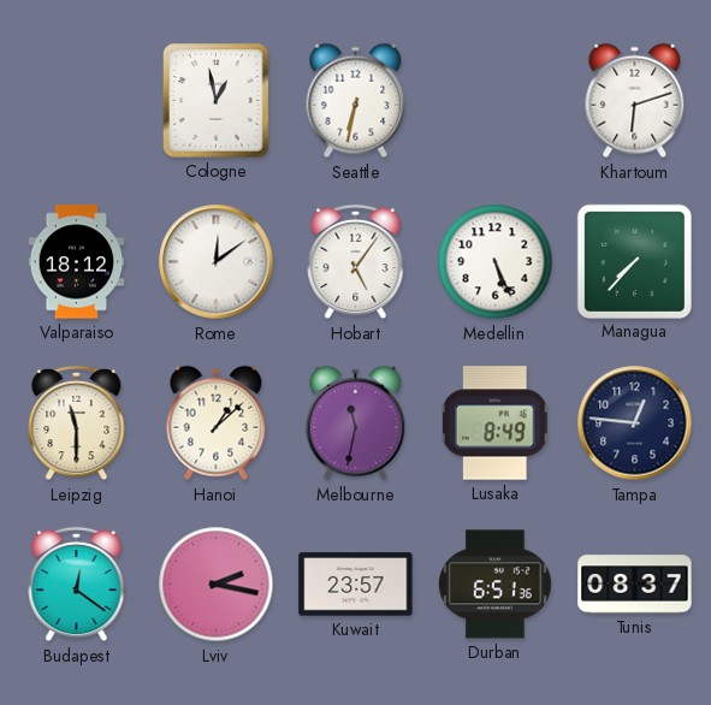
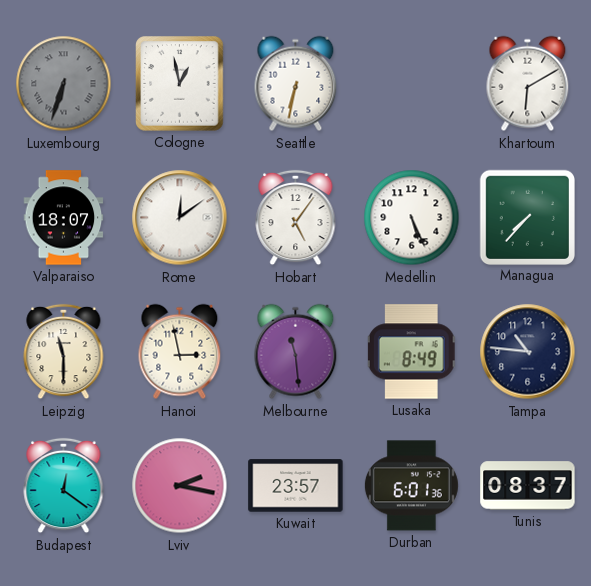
Luxembourg: none -> 6:33
Khartoum: 6:12 -> 6:10
Valparaiso: 18:12 -> 18:07
Hanoi: 1:08 -> 2:58
Melbourne: 11:32 -> 11:29
Tampa: 12:46 -> 10:46
Durban: 6:51 -> 6:01
